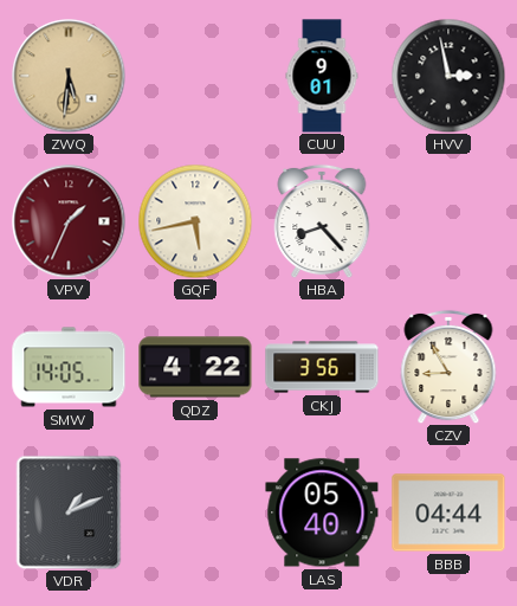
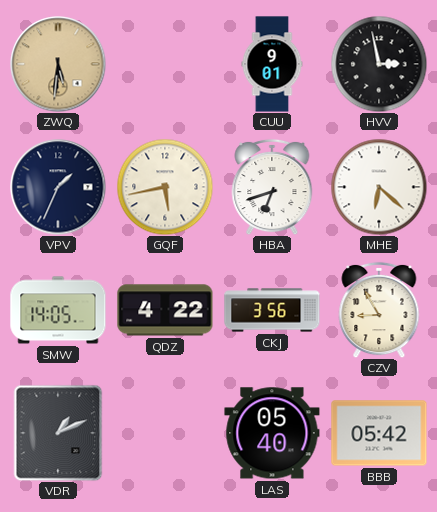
VPV dial: burgundy -> navy
HBA: 8:23 -> 6:42
MHE: none -> 6:22
BBB: 04:44 -> 05:42
